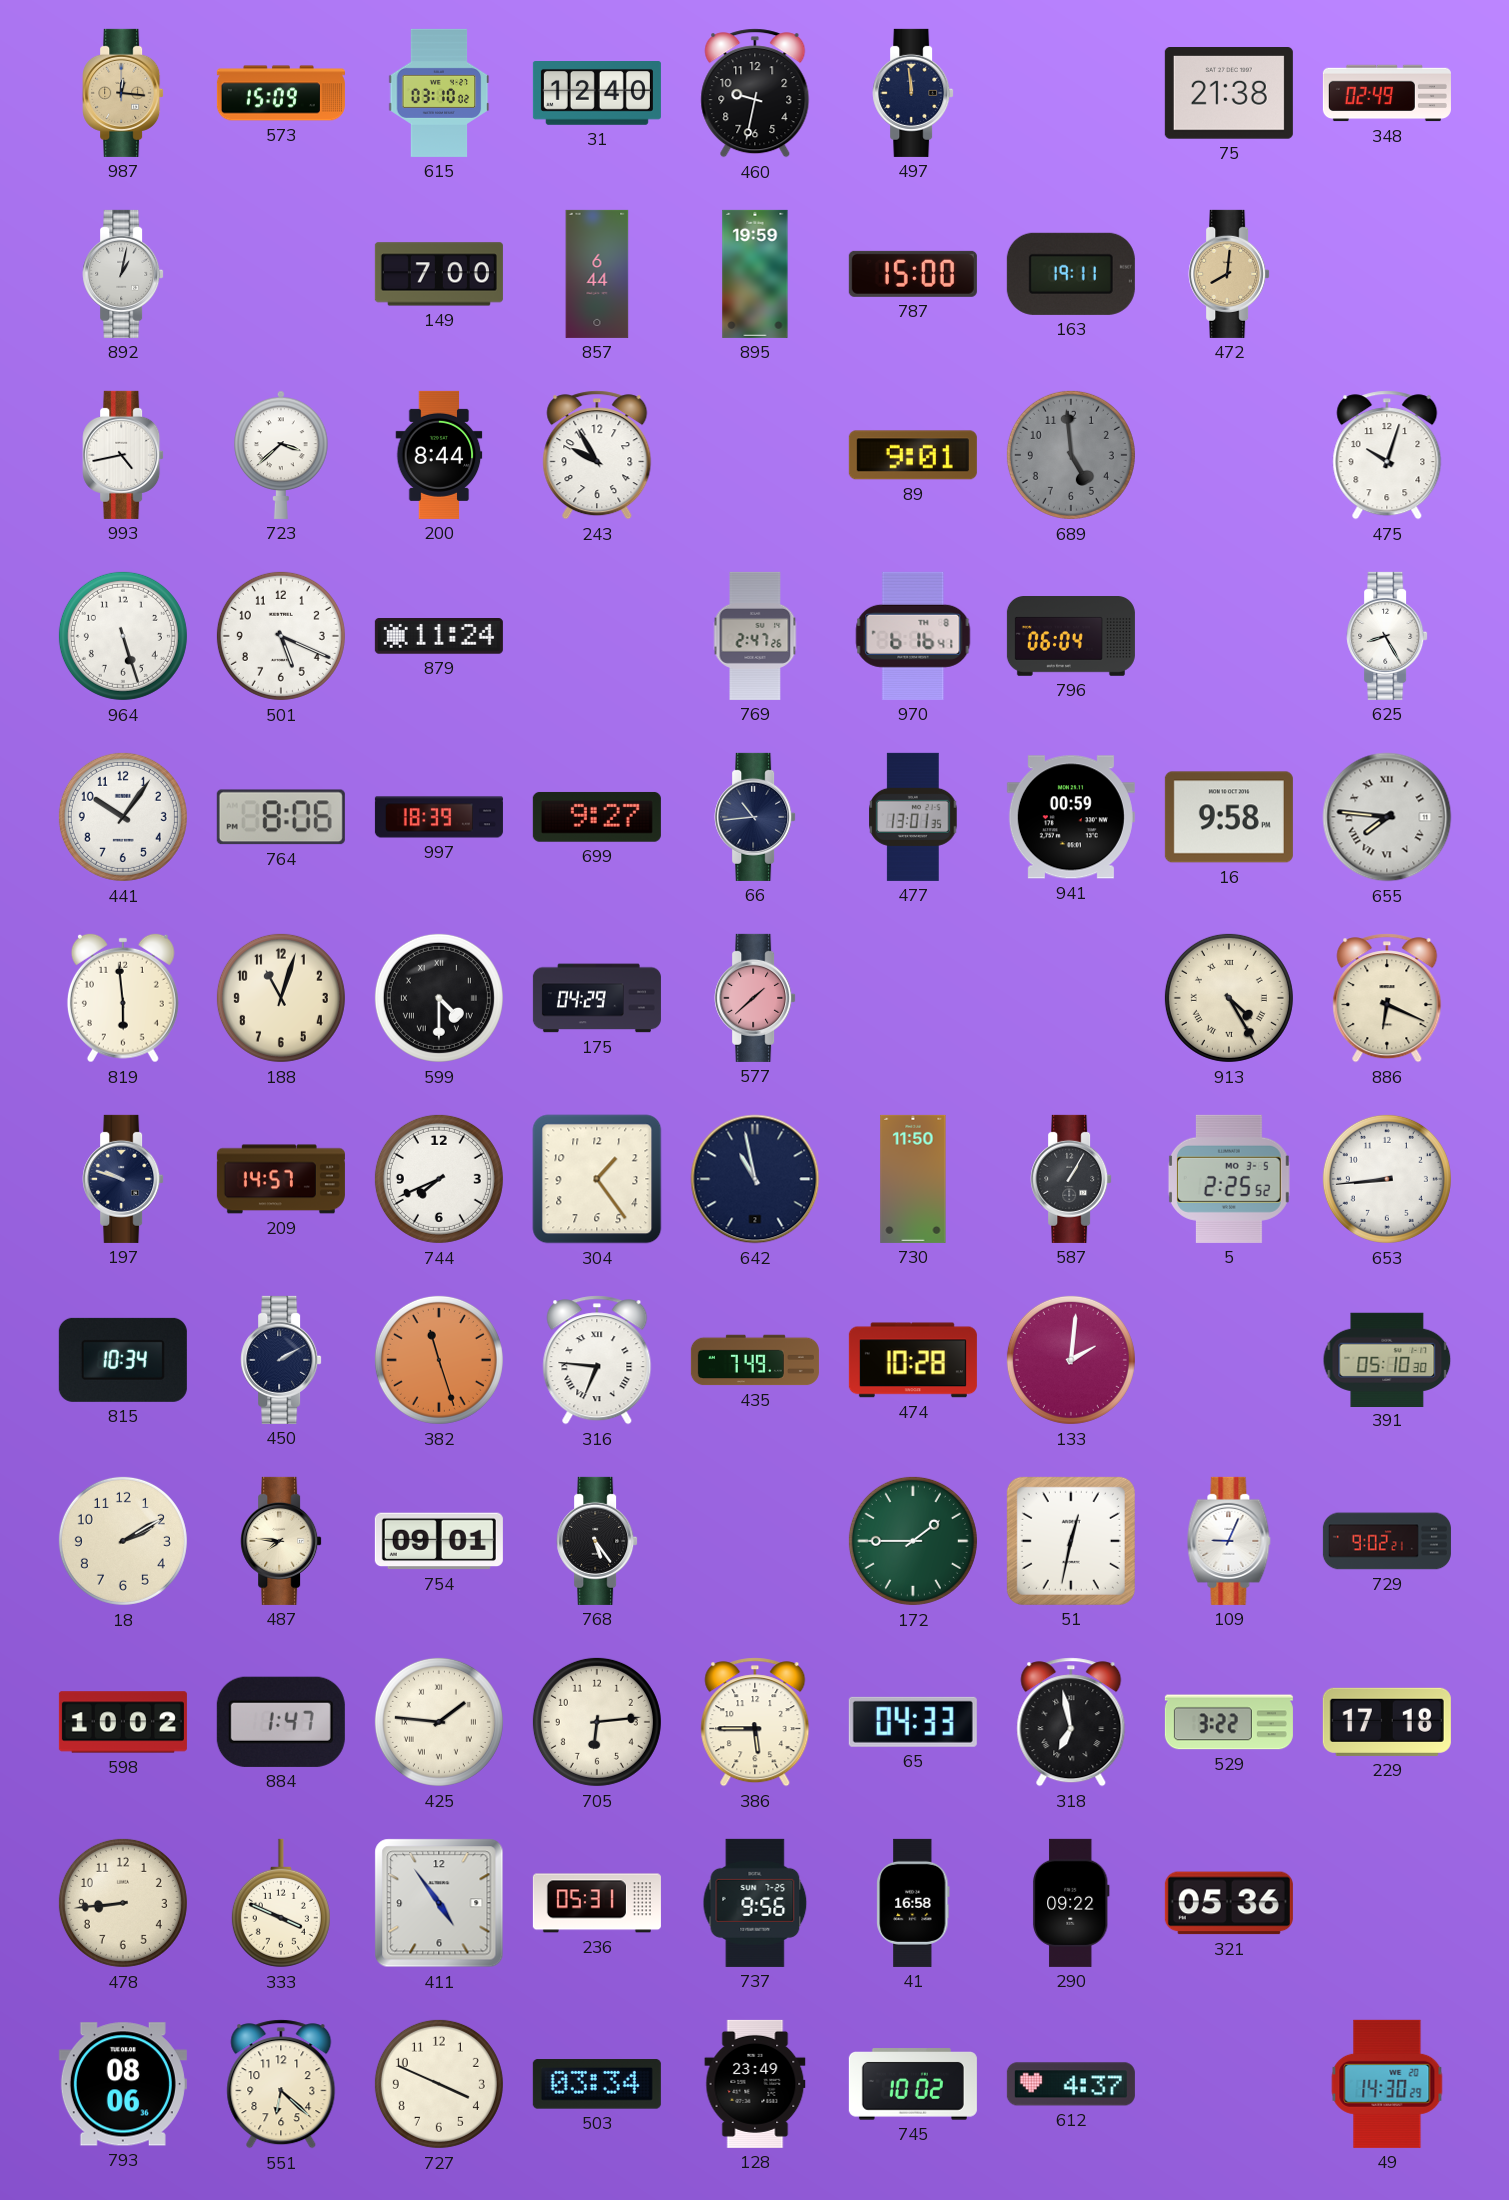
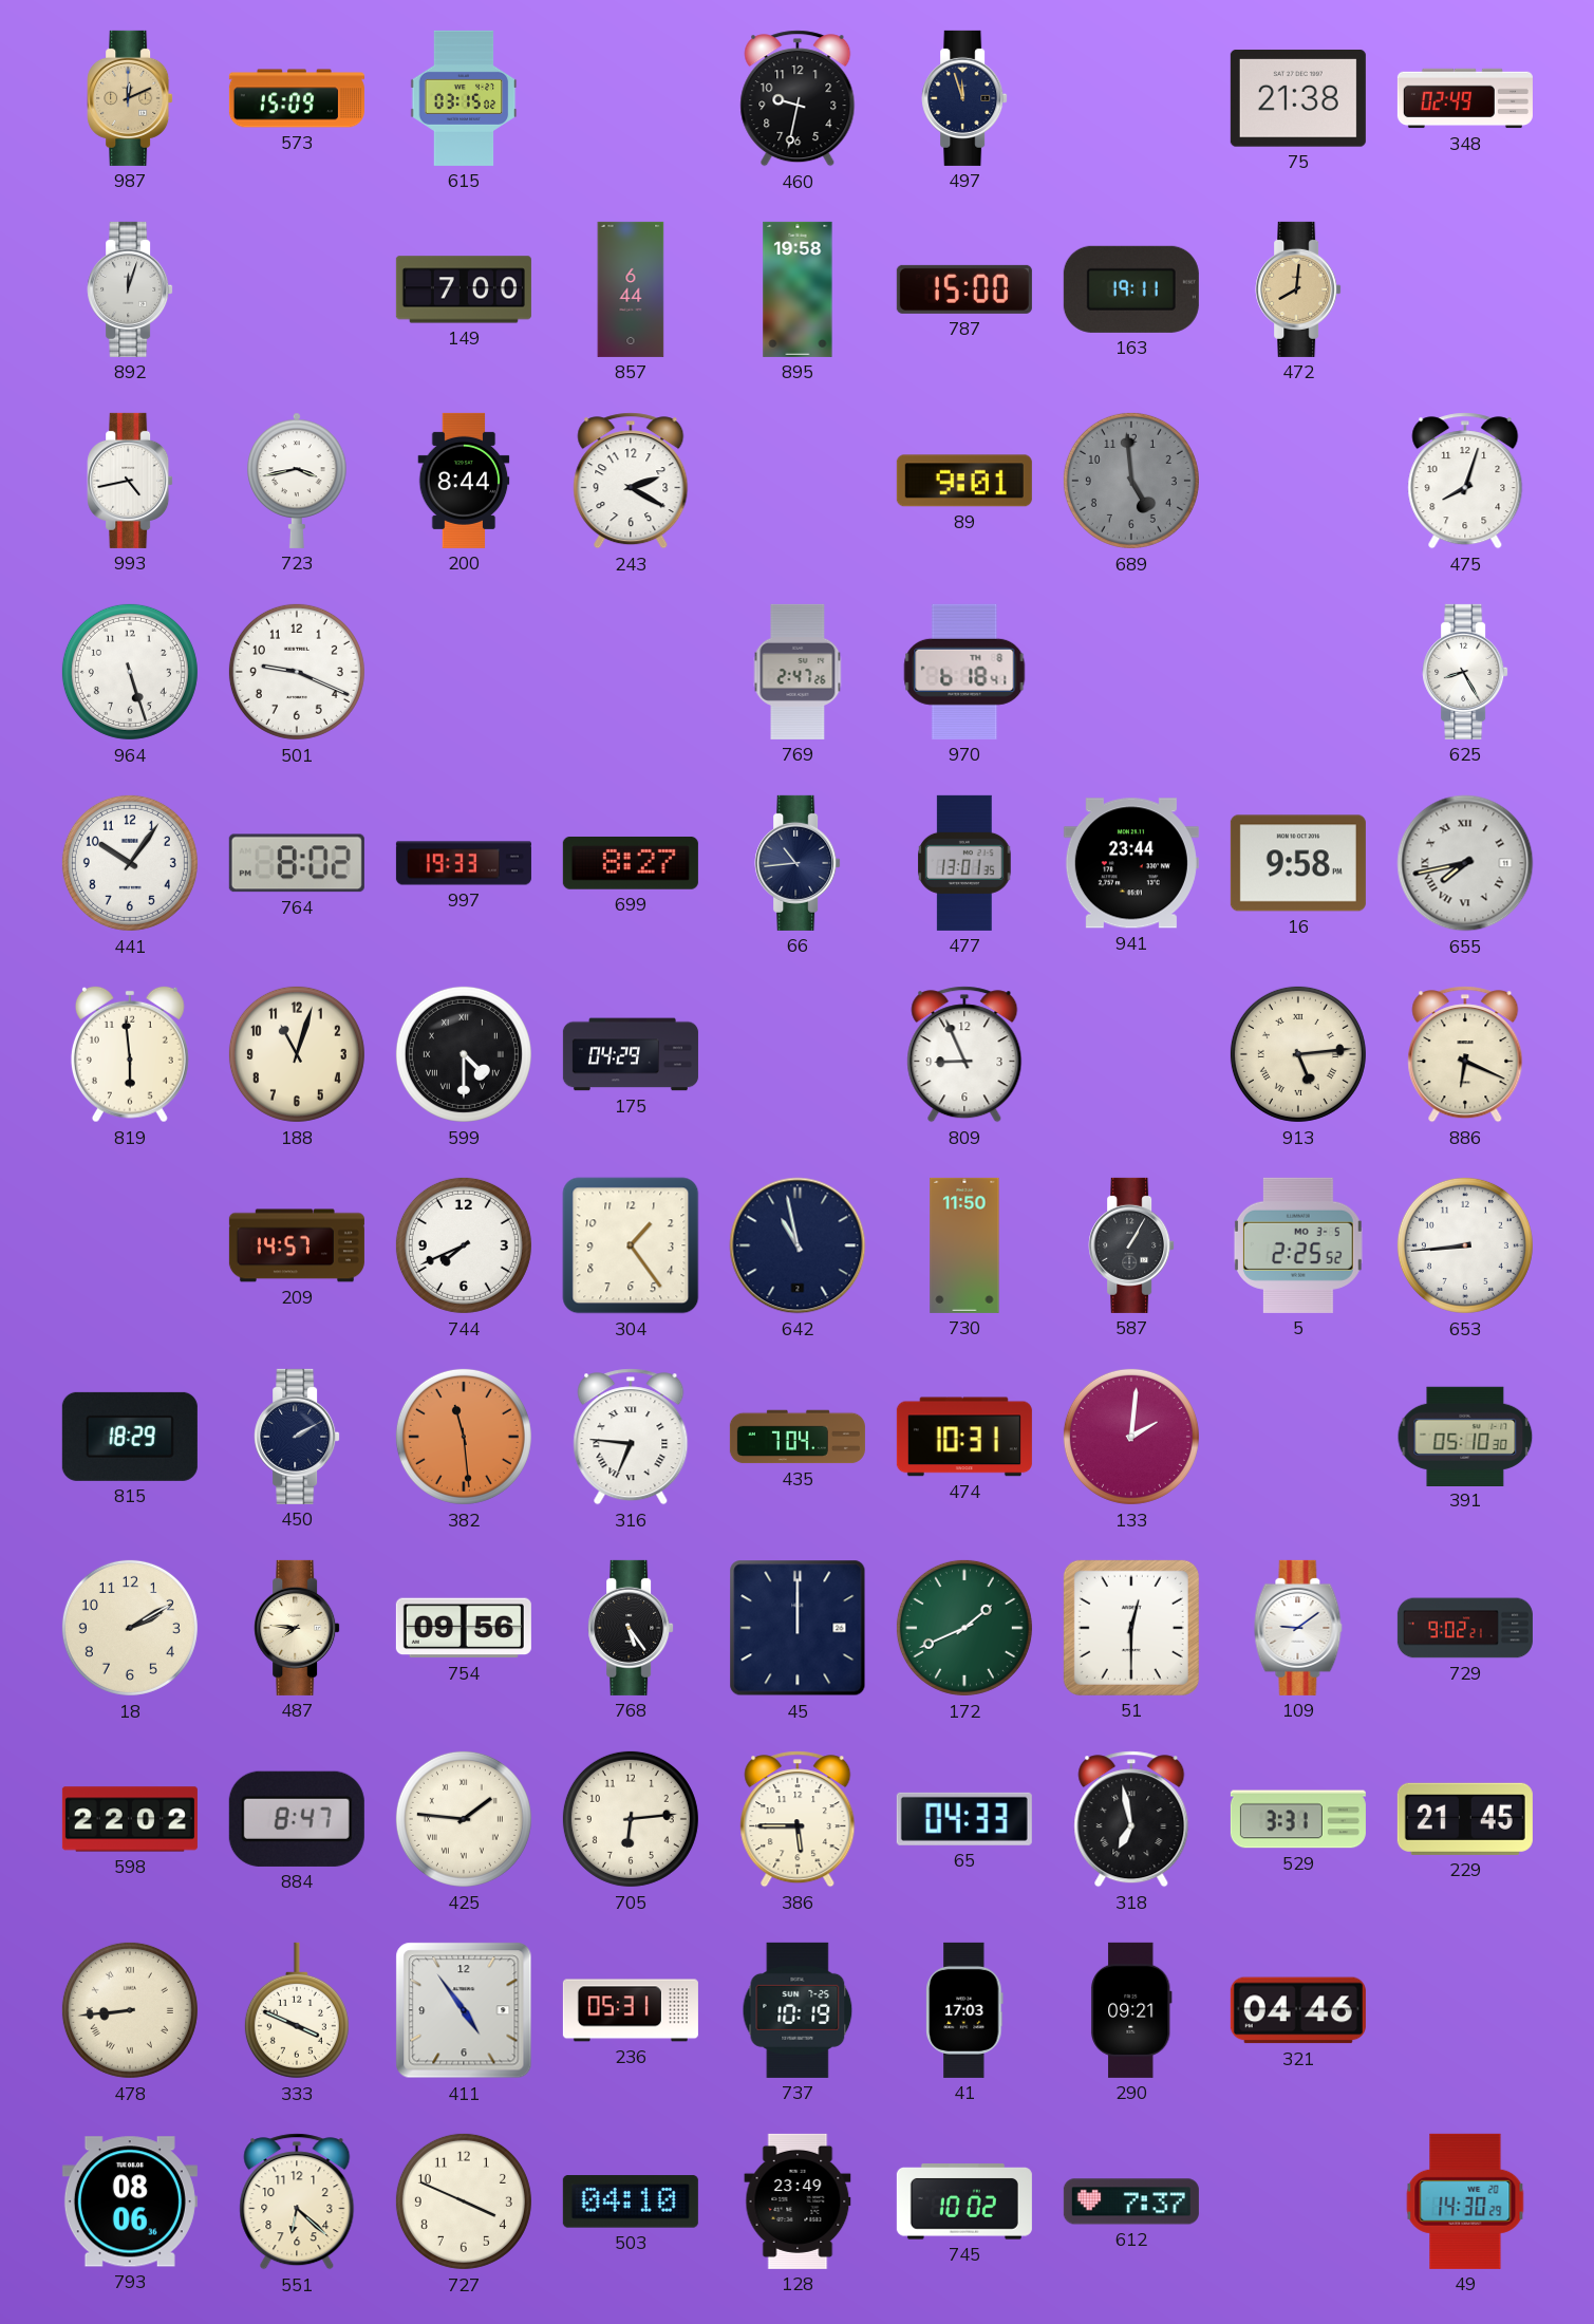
987: 12:16 -> 12:11
615: 03:10 -> 03:15
31: 12:40 -> none
497: 11:59 -> 11:57
892: 1:02 -> 12:03
895: 19:59 -> 19:58
723: 3:38 -> 3:43
243: 9:55 -> 2:20
475: 10:03 -> 8:03
501: 5:19 -> 9:19
879: 11:24 -> none
970: 6:16 -> 6:18
796: 06:04 -> none
764: 8:06 -> 8:02
997: 18:39 -> 19:33
699: 9:27 -> 8:27
941: 00:59 -> 23:44
655: 7:46 -> 7:43
577: 1:38 -> none
809: none -> 8:56
913: 4:25 -> 5:14
197: 9:48 -> none
815: 10:34 -> 18:29
382: 11:27 -> 11:29
435: 7:49 -> 7:04
474: 10:28 -> 10:31
754: 09:01 -> 09:56
45: none -> 12:00
172: 1:45 -> 1:41
51: 12:32 -> 12:30
109: 9:04 -> 9:09
598: 10:02 -> 22:02
884: 1:47 -> 8:47
529: 3:22 -> 3:31
229: 17:18 -> 21:45
478 numerals: Arabic -> Roman
737: 9:56 -> 10:19
41: 16:58 -> 17:03
290: 09:22 -> 09:21
321: 05:36 -> 04:46
503: 03:34 -> 04:10
612: 4:37 -> 7:37
